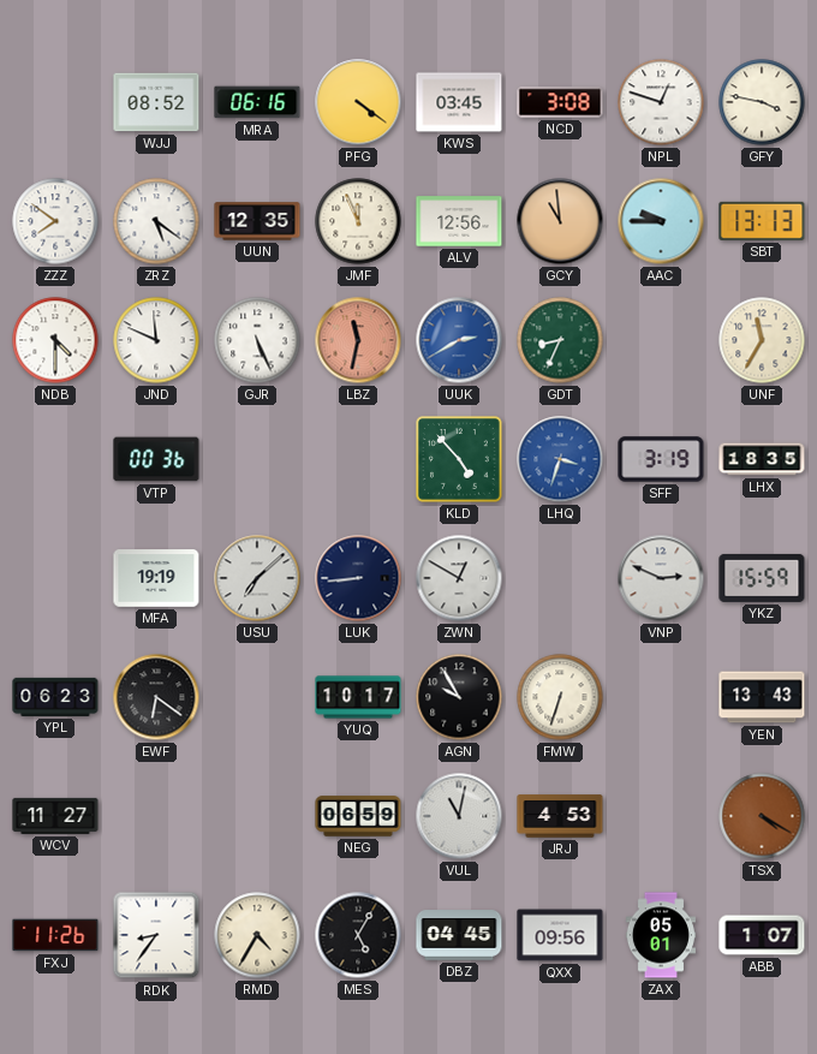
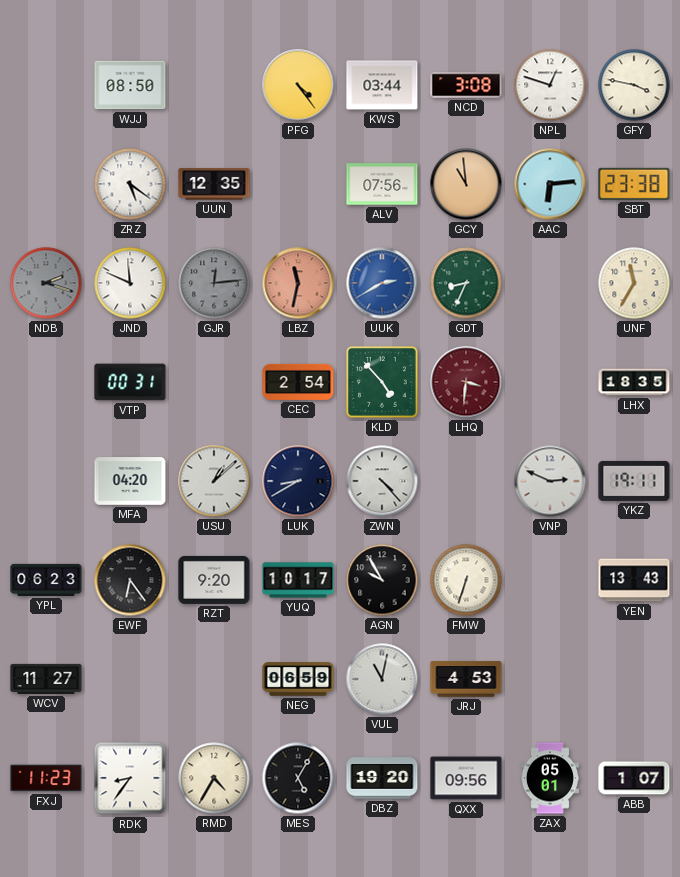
WJJ: 08:52 -> 08:50
MRA: 06:16 -> none
PFG: 4:21 -> 4:24
KWS: 03:45 -> 03:44
ZZZ: 7:51 -> none
JMF: 11:56 -> none
ALV: 12:56 -> 07:56
AAC: 9:45 -> 6:14
SBT: 13:13 -> 23:38
NDB: 4:30 -> 2:18
NDB dial: white -> grey
GJR: 5:26 -> 12:14
GJR dial: white -> grey
VTP: 00:36 -> 00:31
CEC: none -> 2:54
LHQ: 3:33 -> 3:31
LHQ dial: blue -> burgundy
SFF: 3:19 -> none
MFA: 19:19 -> 04:20
USU: 7:08 -> 1:08
LUK: 8:44 -> 8:40
ZWN: 12:50 -> 4:23
YKZ: 15:59 -> 19:11
EWF: 6:21 -> 6:24
RZT: none -> 9:20
TSX: 4:20 -> none
FXJ: 11:26 -> 11:23
DBZ: 04:45 -> 19:20
